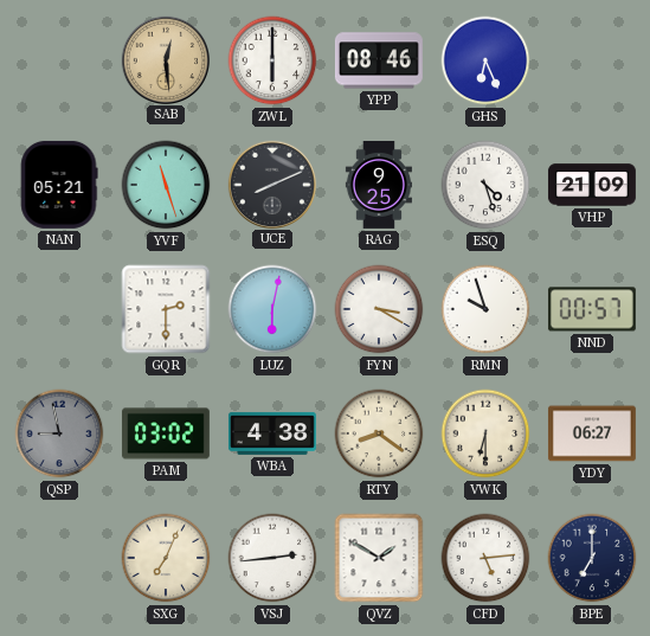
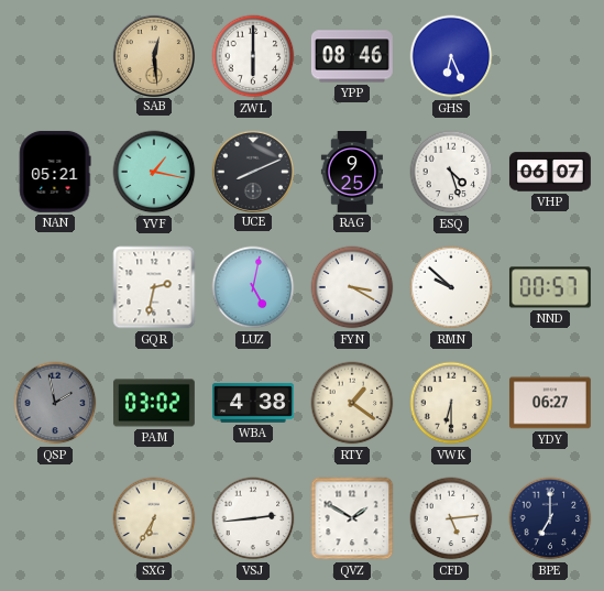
YVF: 11:27 -> 1:17
VHP: 21:09 -> 06:07
GQR: 2:30 -> 2:32
LUZ: 6:02 -> 5:02
RMN: 9:57 -> 9:52
QSP: 8:58 -> 1:58
RTY: 8:21 -> 1:21
SXG: 7:04 -> 6:35
